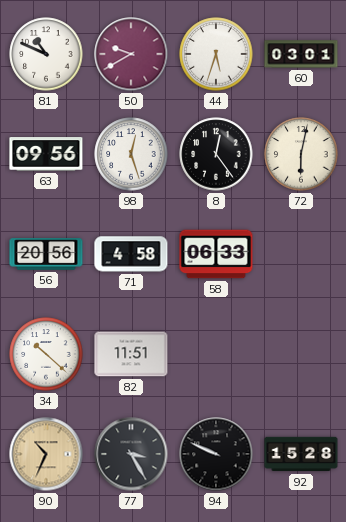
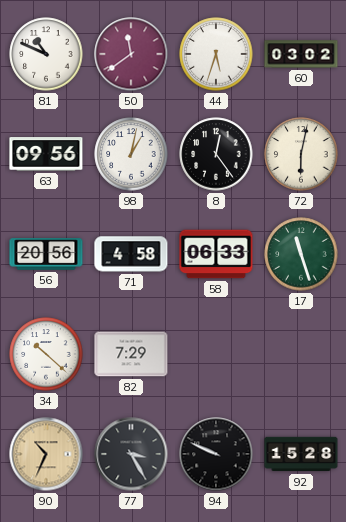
50: 9:40 -> 11:39
60: 03:01 -> 03:02
98: 12:27 -> 1:02
17: none -> 11:27
82: 11:51 -> 7:29
